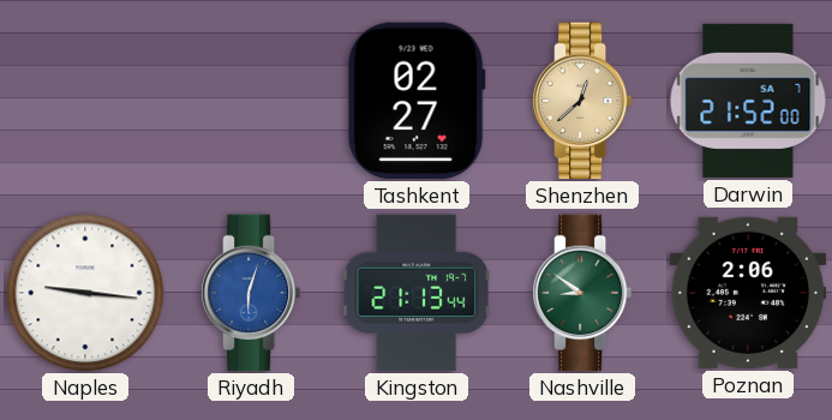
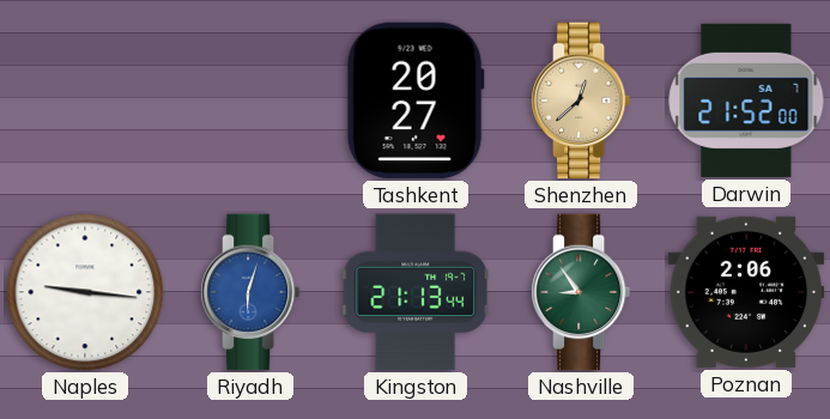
Tashkent: 02:27 -> 20:27
Nashville: 8:51 -> 8:54
